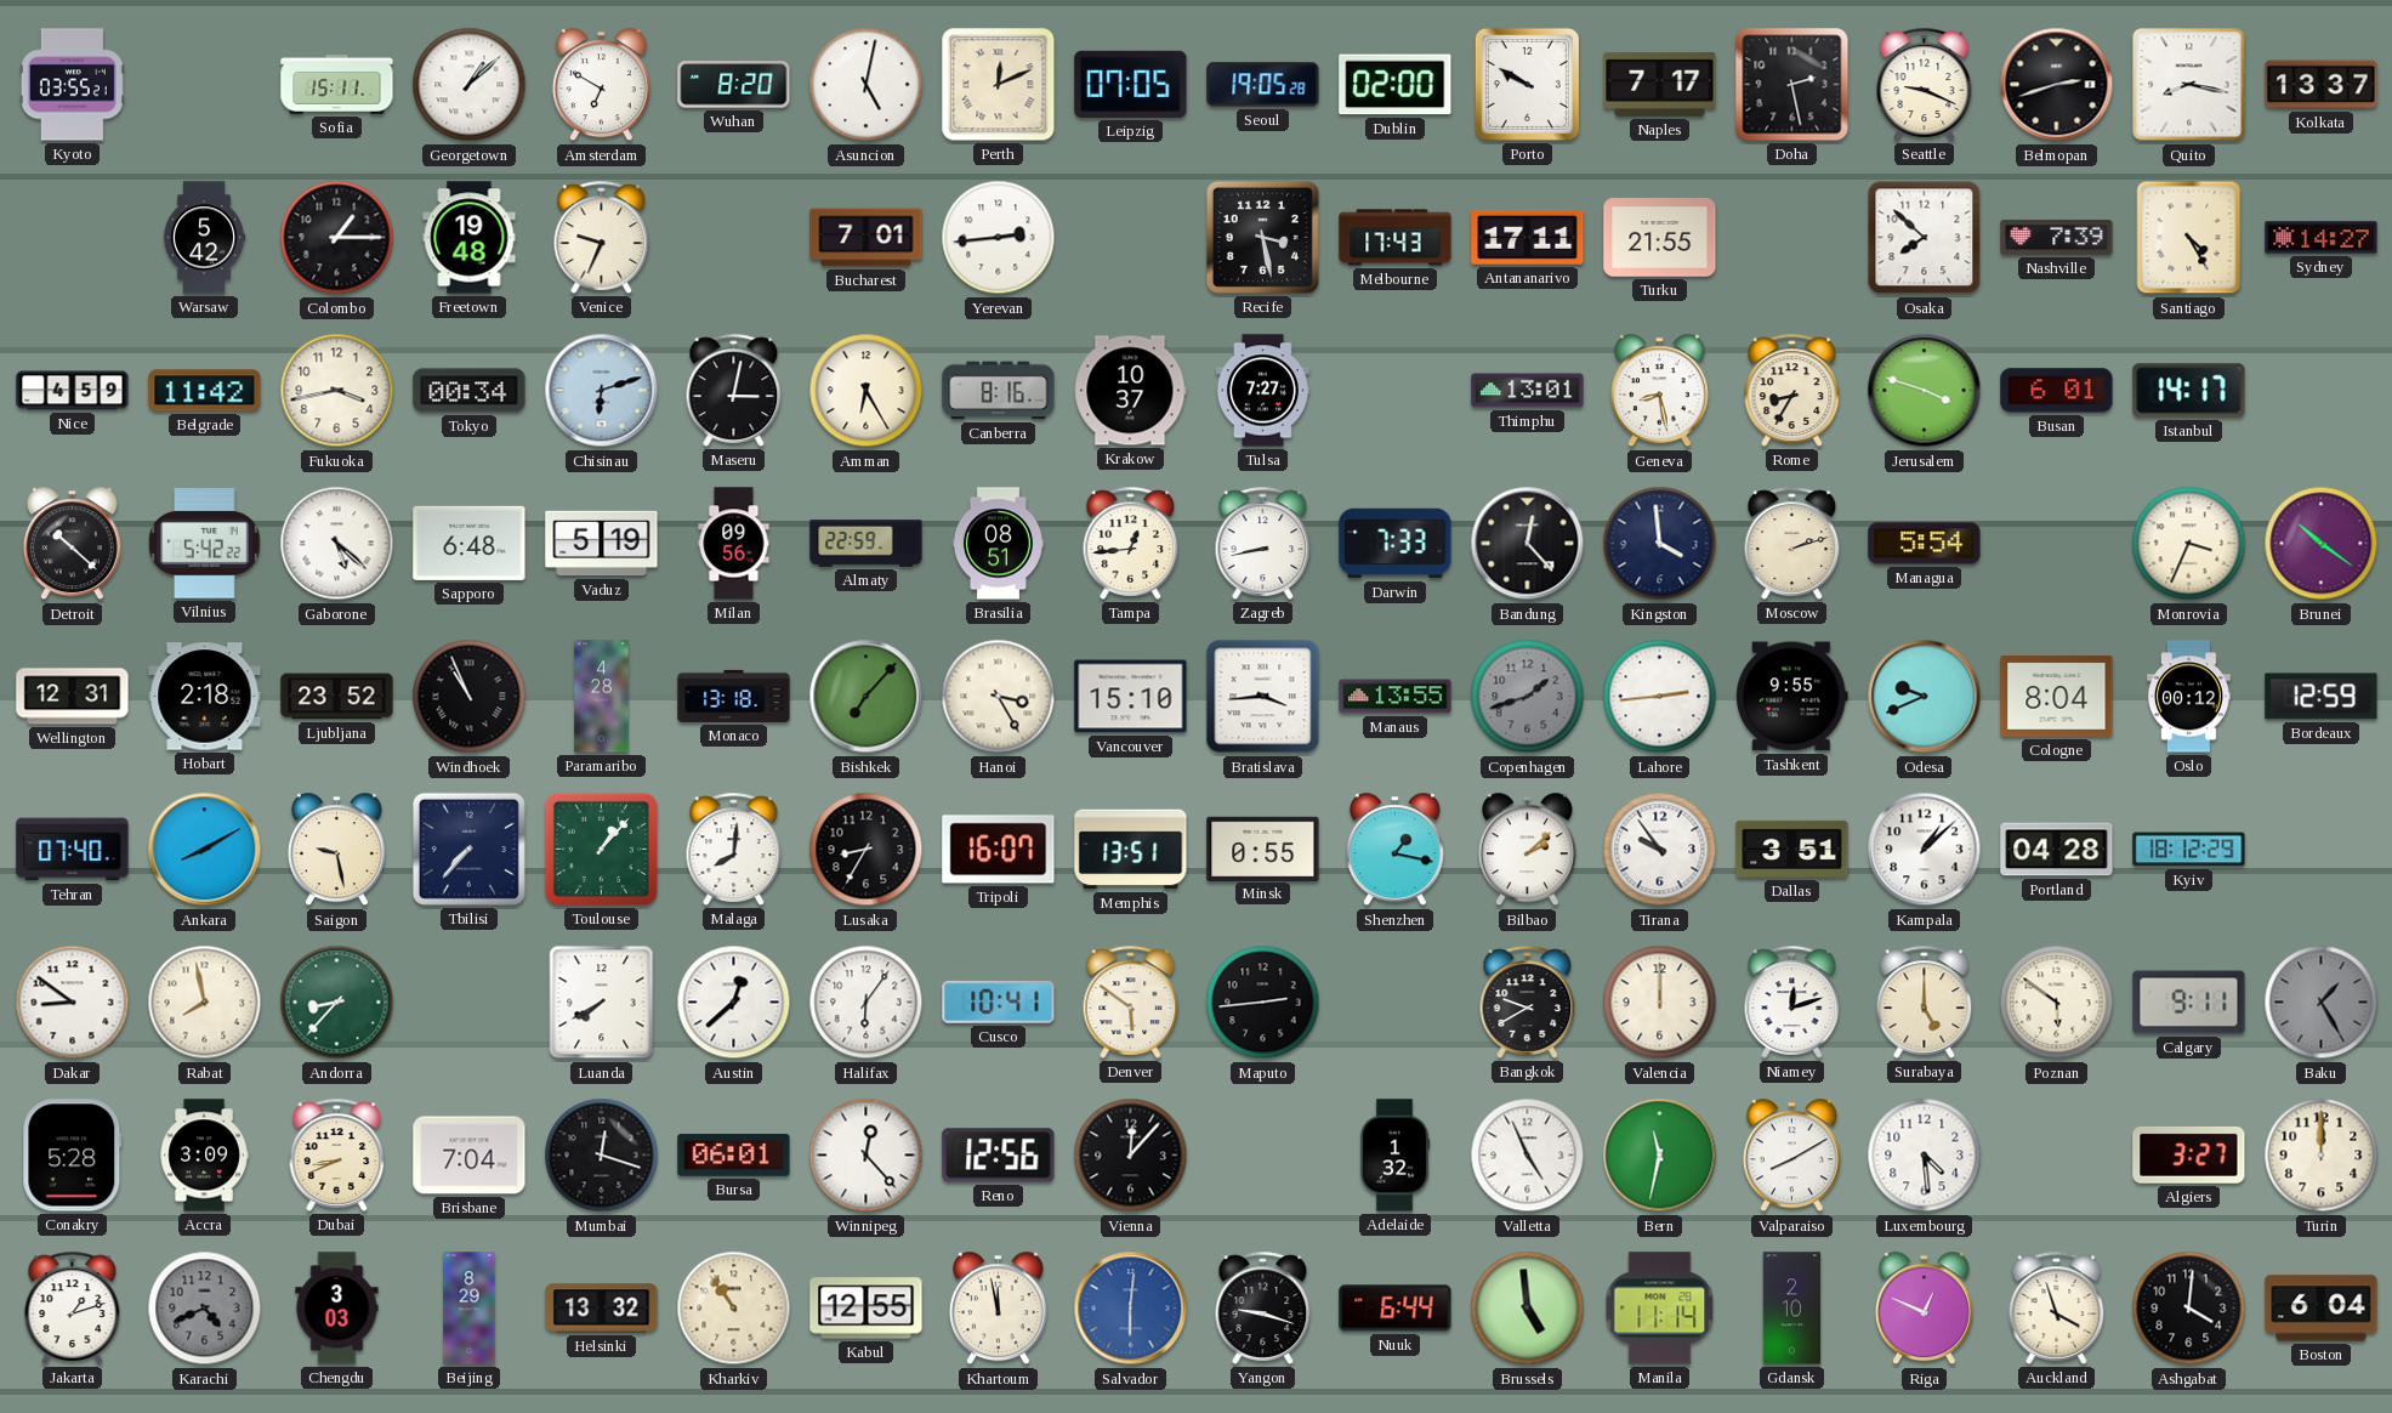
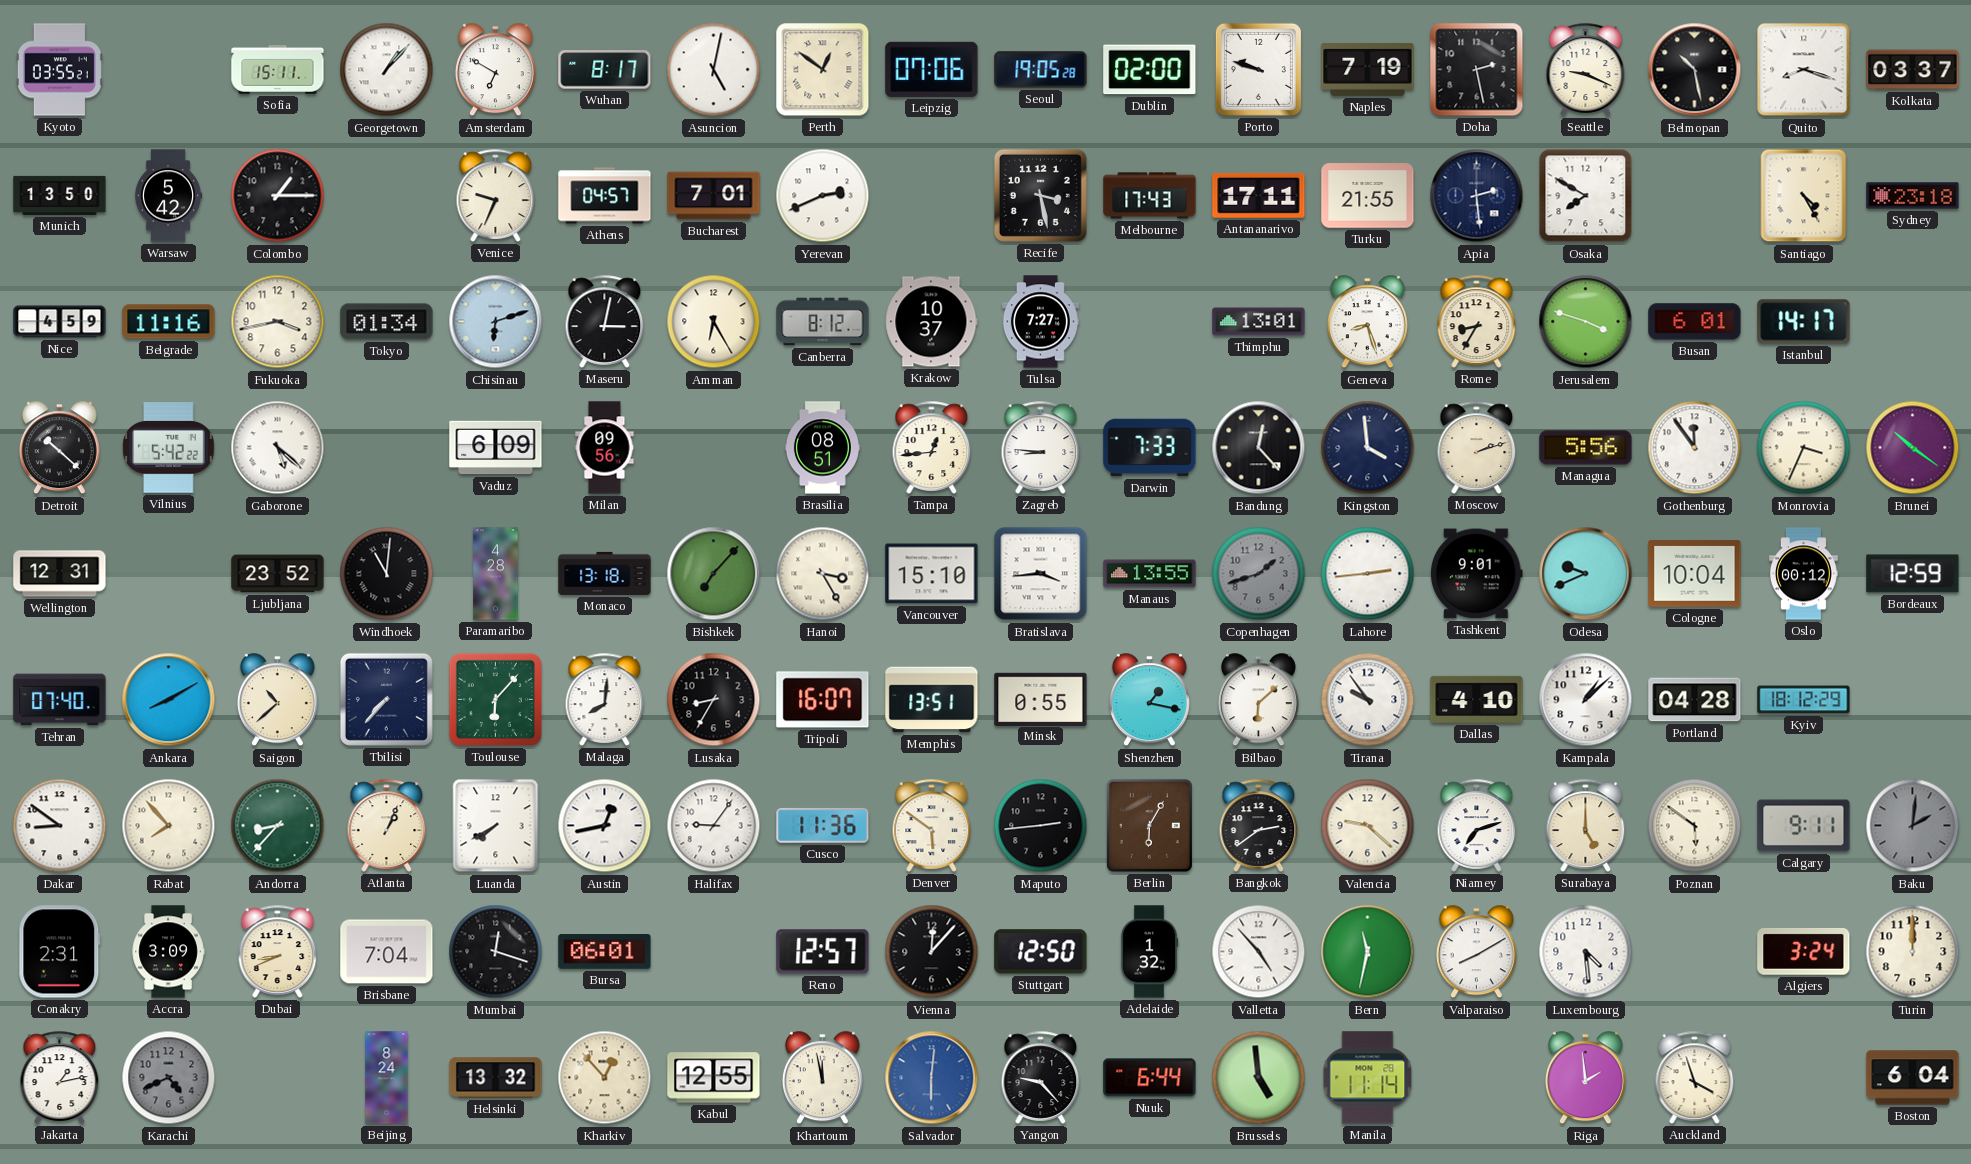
Georgetown: 1:08 -> 1:07
Wuhan: 8:20 -> 8:17
Perth: 12:11 -> 12:51
Leipzig: 07:05 -> 07:06
Porto: 9:50 -> 9:48
Naples: 7:17 -> 7:19
Belmopan: 2:42 -> 10:28
Quito: 8:17 -> 8:18
Kolkata: 13:37 -> 03:37
Munich: none -> 13:50
Freetown: 19:48 -> none
Athens: none -> 04:57
Yerevan: 2:44 -> 2:41
Apia: none -> 2:29
Osaka: 7:52 -> 7:50
Nashville: 7:39 -> none
Sydney: 14:27 -> 23:18
Belgrade: 11:42 -> 11:16
Tokyo: 00:34 -> 01:34
Canberra: 8:16 -> 8:12
Geneva: 8:28 -> 8:27
Sapporo: 6:48 -> none
Vaduz: 5:19 -> 6:09
Almaty: 22:59 -> none
Zagreb: 8:43 -> 8:46
Managua: 5:54 -> 5:56
Gothenburg: none -> 11:54
Hobart: 2:18 -> none
Windhoek: 10:56 -> 11:01
Tashkent: 9:55 -> 9:01
Cologne: 8:04 -> 10:04
Saigon: 9:28 -> 10:38
Toulouse: 1:07 -> 6:07
Bilbao: 2:08 -> 6:08
Dallas: 3:51 -> 4:10
Rabat: 7:58 -> 7:53
Atlanta: none -> 1:04
Austin: 12:38 -> 12:43
Halifax: 6:06 -> 9:06
Cusco: 10:41 -> 11:36
Berlin: none -> 6:05
Bangkok: 9:40 -> 2:39
Valencia: 12:00 -> 9:22
Niamey: 12:12 -> 7:12
Baku: 1:25 -> 2:01
Conakry: 5:28 -> 2:31
Winnipeg: 12:23 -> none
Reno: 12:56 -> 12:57
Stuttgart: none -> 12:50
Valletta: 4:56 -> 4:53
Algiers: 3:27 -> 3:24
Jakarta: 1:12 -> 1:13
Chengdu: 3:03 -> none
Beijing: 8:29 -> 8:24
Kharkiv: 10:54 -> 12:53
Yangon: 9:18 -> 9:23
Gdansk: 2:10 -> none
Riga: 12:49 -> 1:59
Ashgabat: 4:01 -> none
